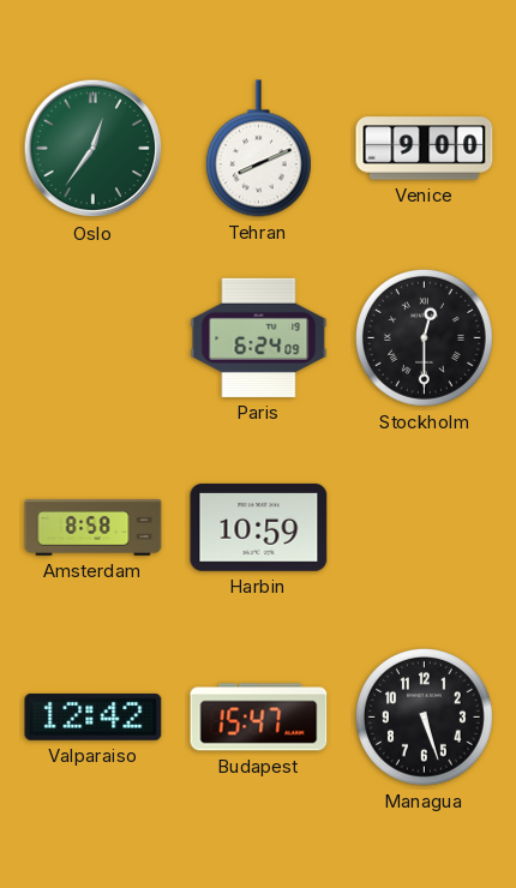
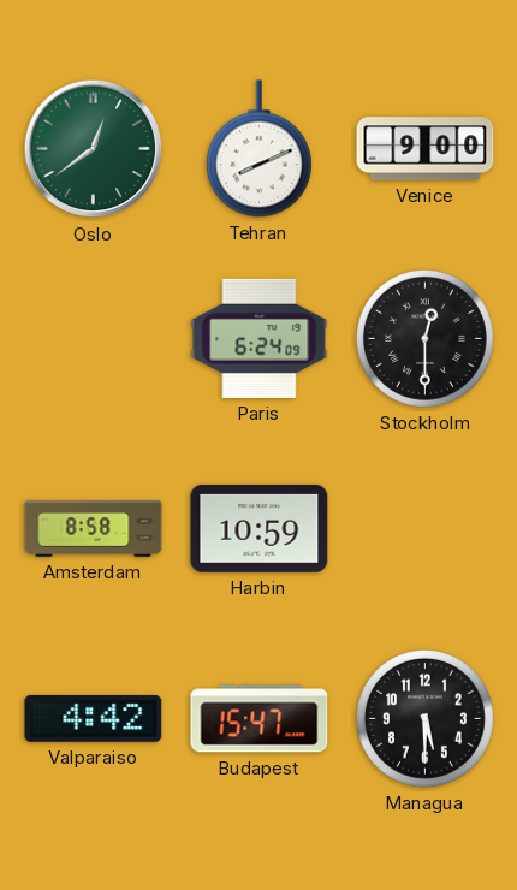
Oslo: 12:36 -> 12:39
Valparaiso: 12:42 -> 4:42
Managua: 5:27 -> 5:30
